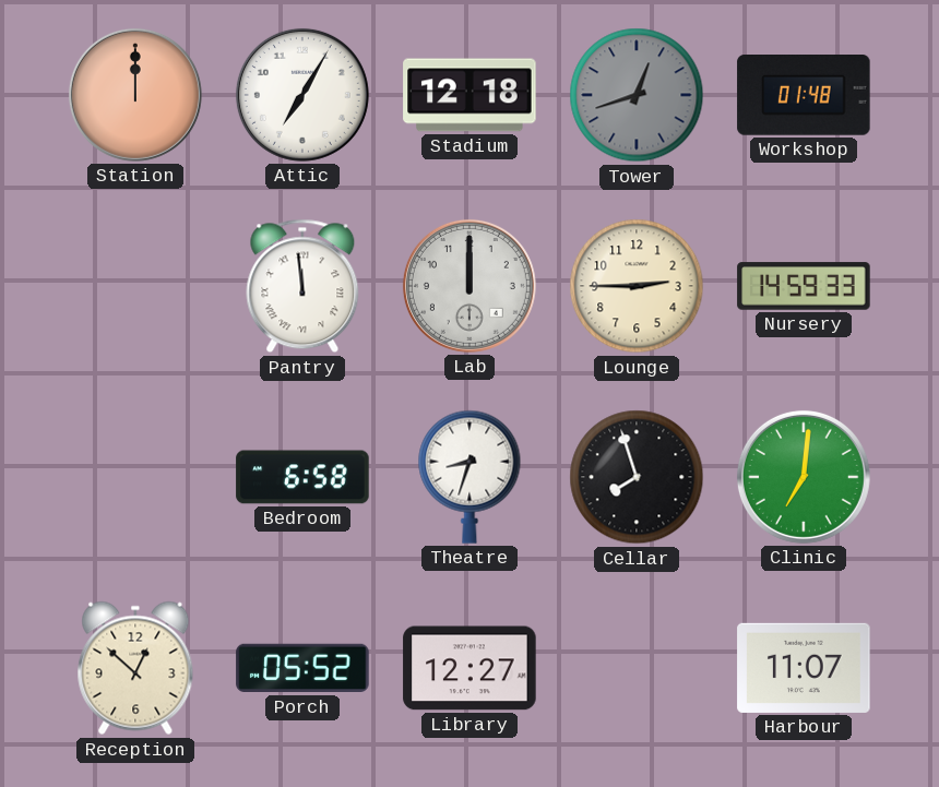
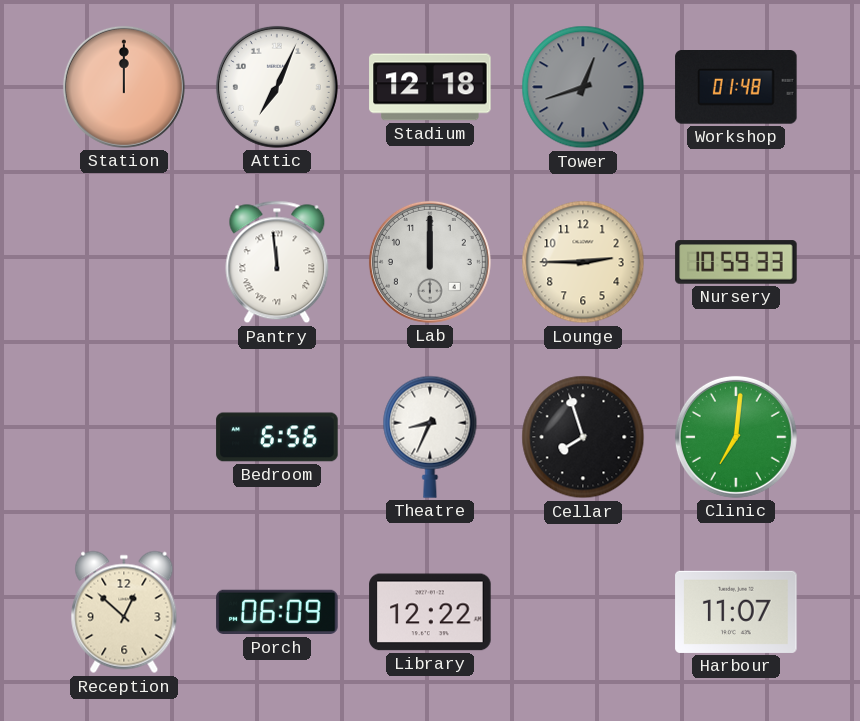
Attic: 7:05 -> 7:04
Nursery: 14:59 -> 10:59
Bedroom: 6:58 -> 6:56
Theatre: 8:33 -> 8:34
Porch: 05:52 -> 06:09
Library: 12:27 -> 12:22
